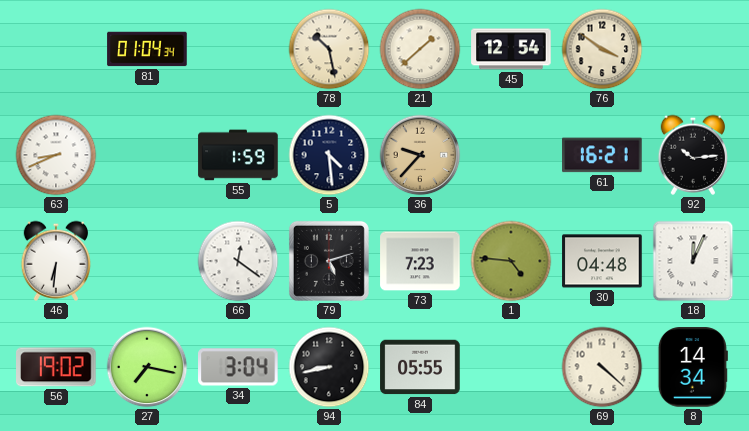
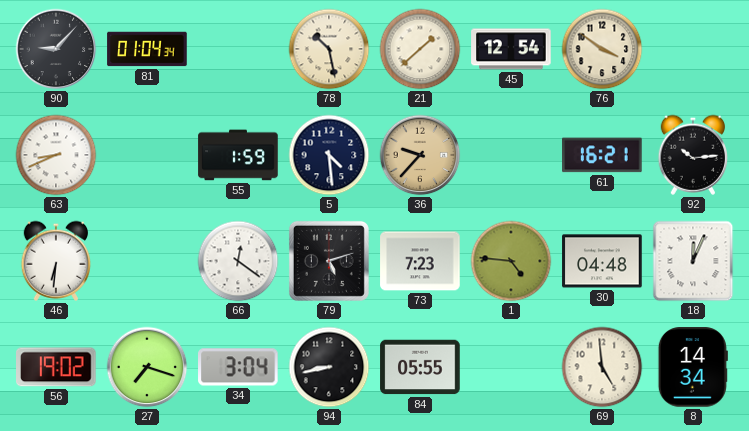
90: none -> 9:07
27: 7:17 -> 7:18
69: 4:22 -> 4:59
